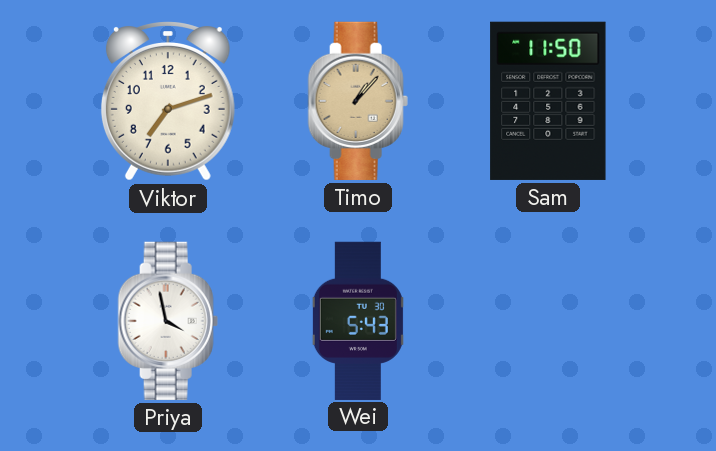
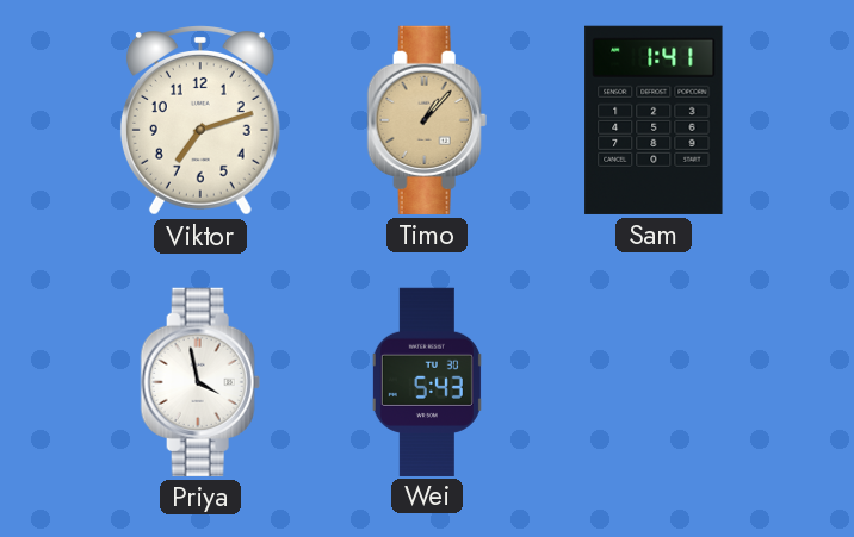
Sam: 11:50 -> 1:41
